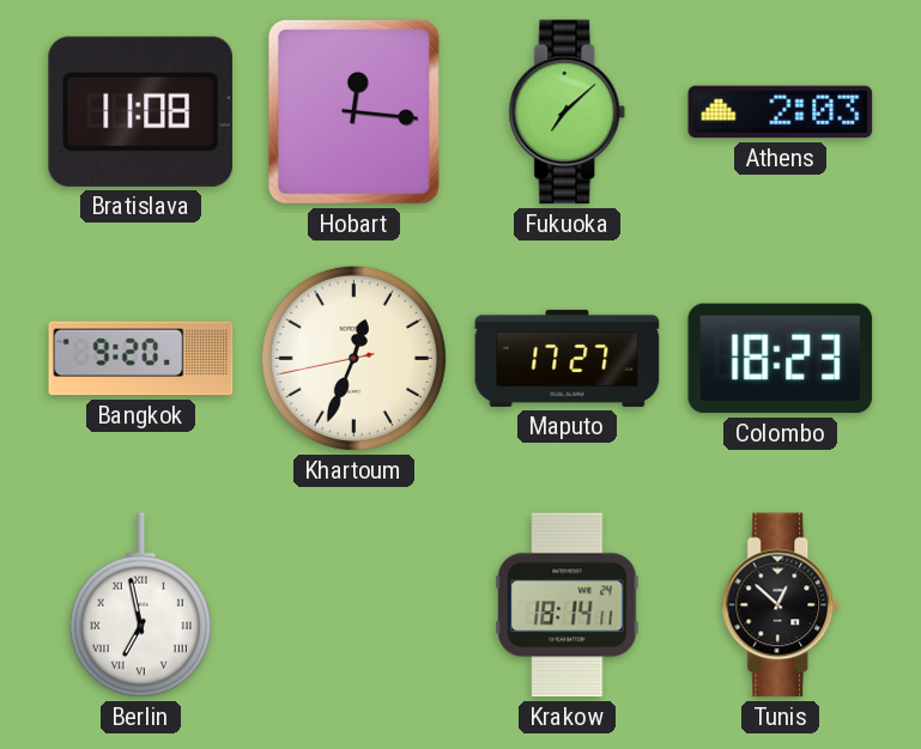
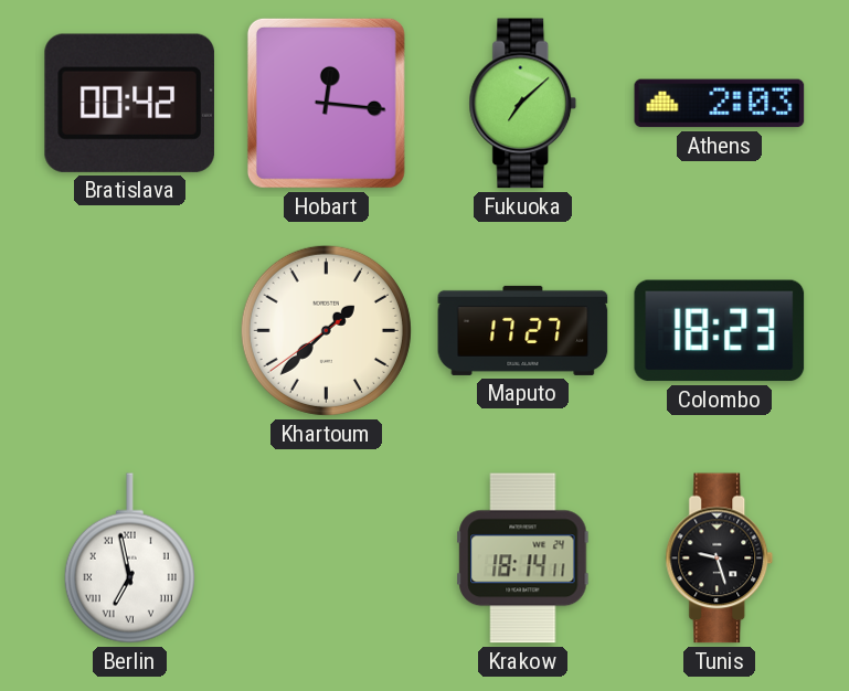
Bratislava: 11:08 -> 00:42
Bangkok: 9:20 -> none
Khartoum: 12:33 -> 1:37
Tunis: 12:52 -> 9:27
